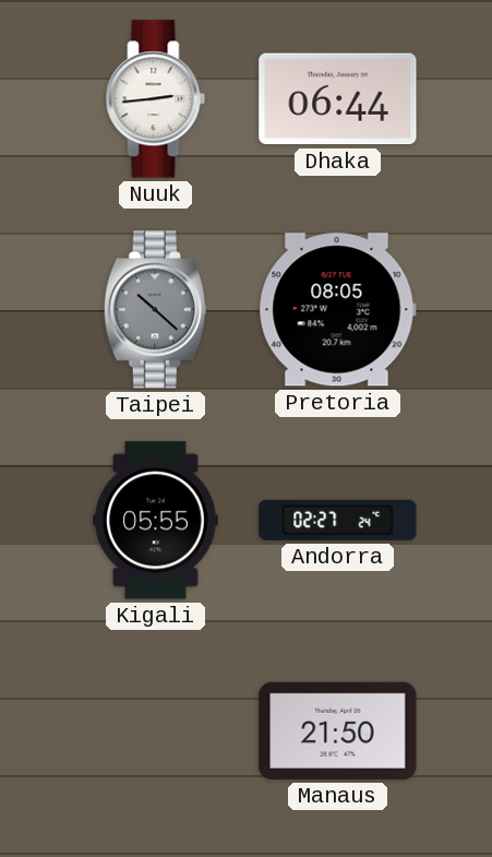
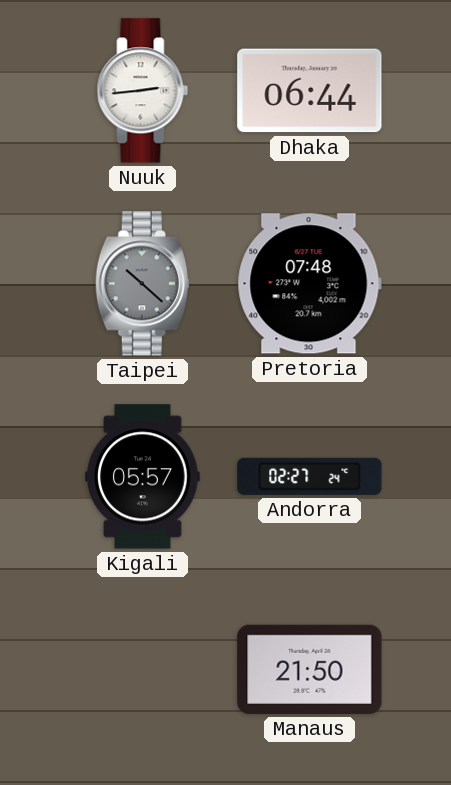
Pretoria: 08:05 -> 07:48
Kigali: 05:55 -> 05:57
